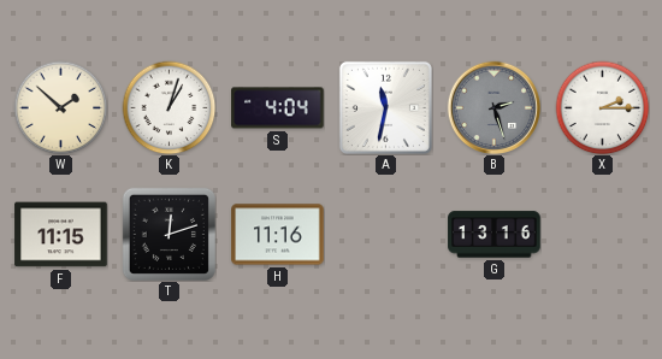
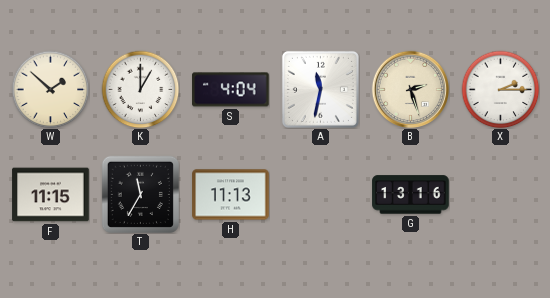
K: 1:03 -> 1:00
B dial: grey -> cream
T: 12:12 -> 11:35
H: 11:16 -> 11:13
